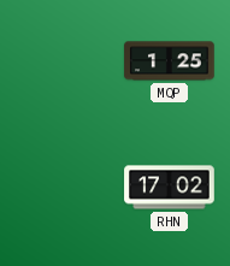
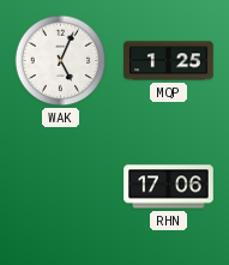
WAK: none -> 5:04
RHN: 17:02 -> 17:06
